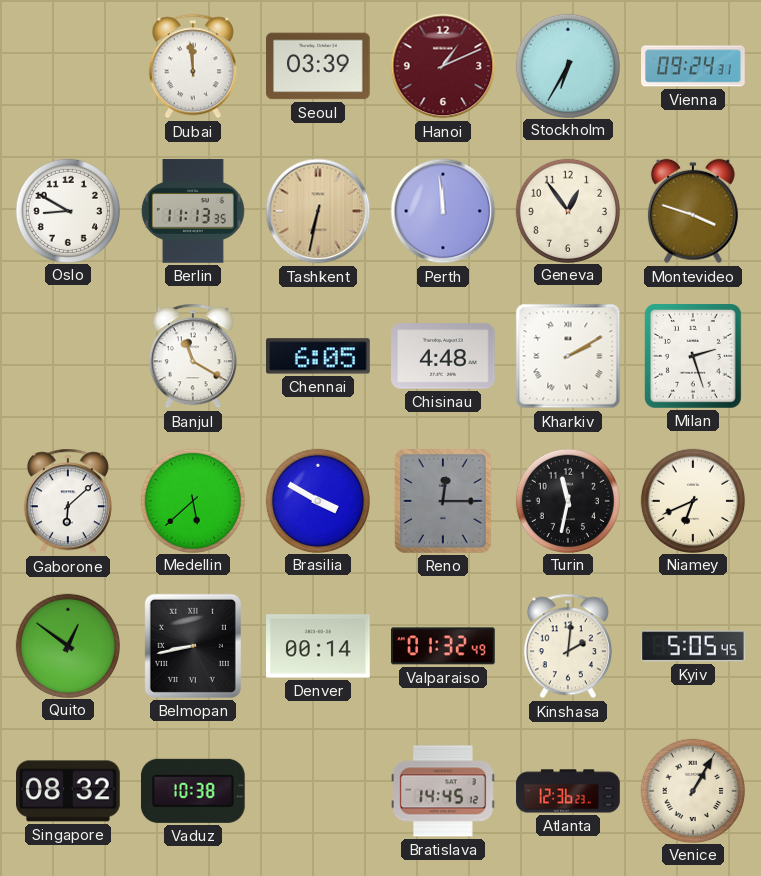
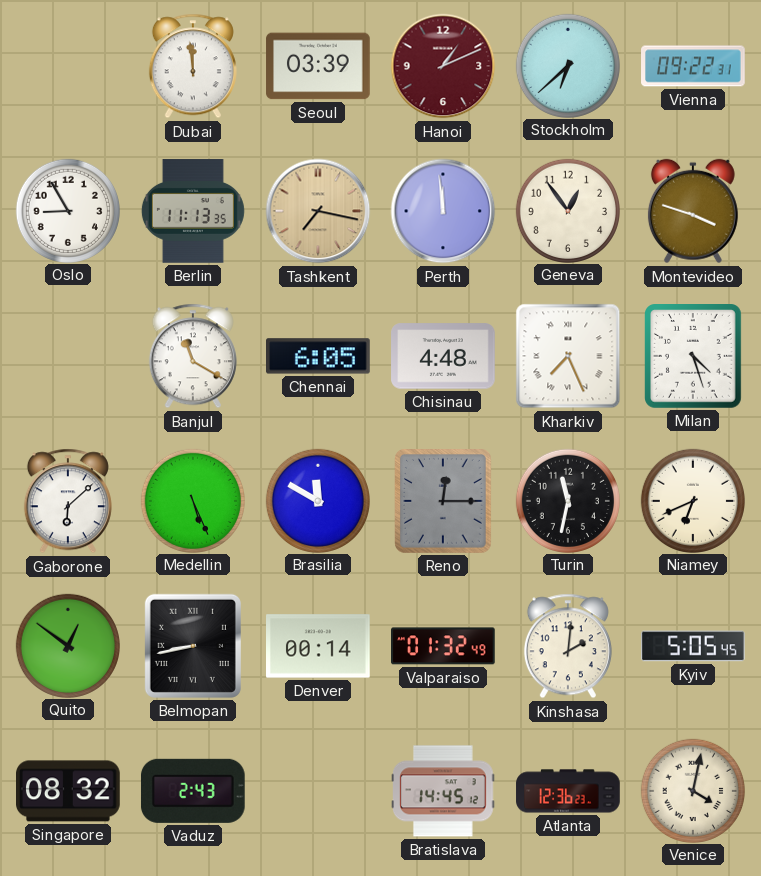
Stockholm: 6:35 -> 6:38
Vienna: 09:24 -> 09:22
Oslo: 8:50 -> 8:55
Tashkent: 6:32 -> 7:17
Kharkiv: 2:10 -> 7:26
Milan: 2:27 -> 4:27
Medellin: 5:38 -> 5:26
Brasilia: 3:50 -> 11:50
Vaduz: 10:38 -> 2:43
Venice: 1:05 -> 4:02
